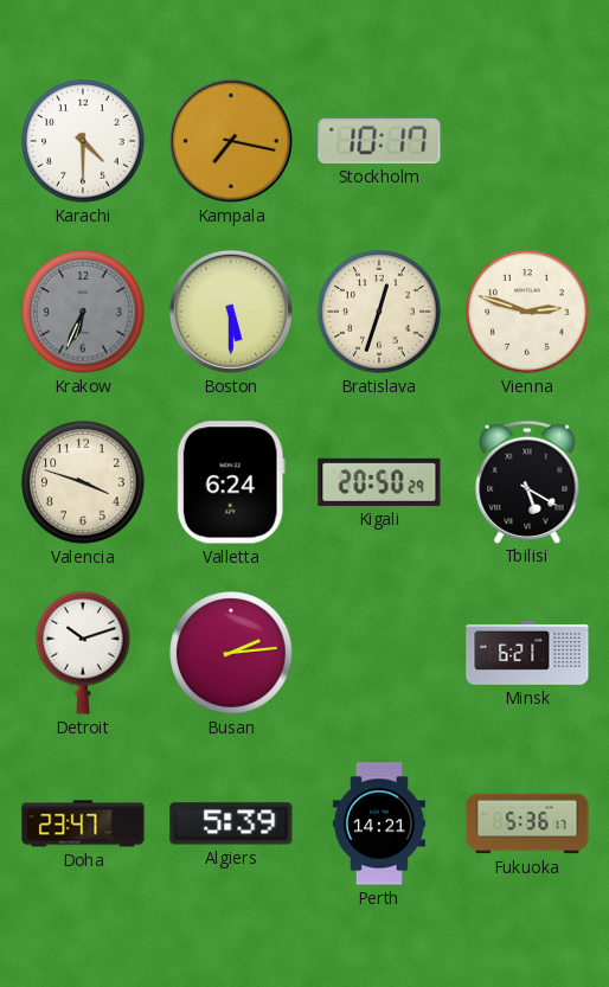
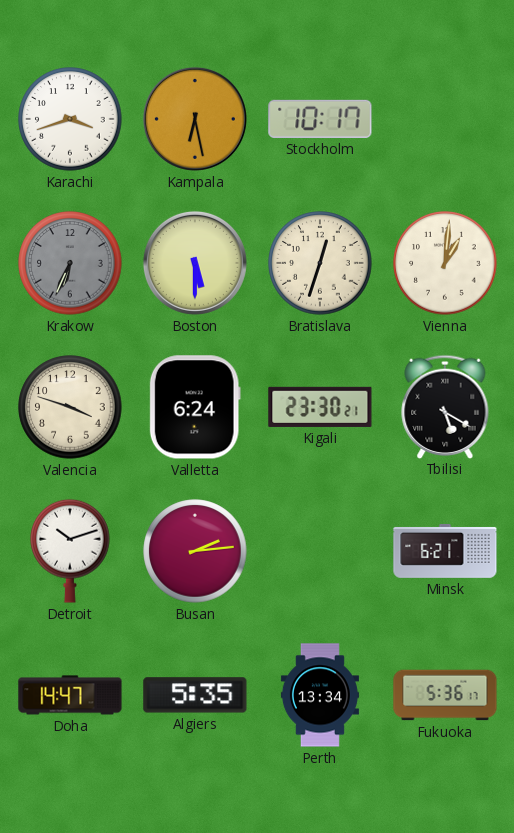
Karachi: 4:30 -> 3:42
Kampala: 7:17 -> 6:28
Vienna: 2:48 -> 1:01
Kigali: 20:50 -> 23:30
Doha: 23:47 -> 14:47
Algiers: 5:39 -> 5:35
Perth: 14:21 -> 13:34
